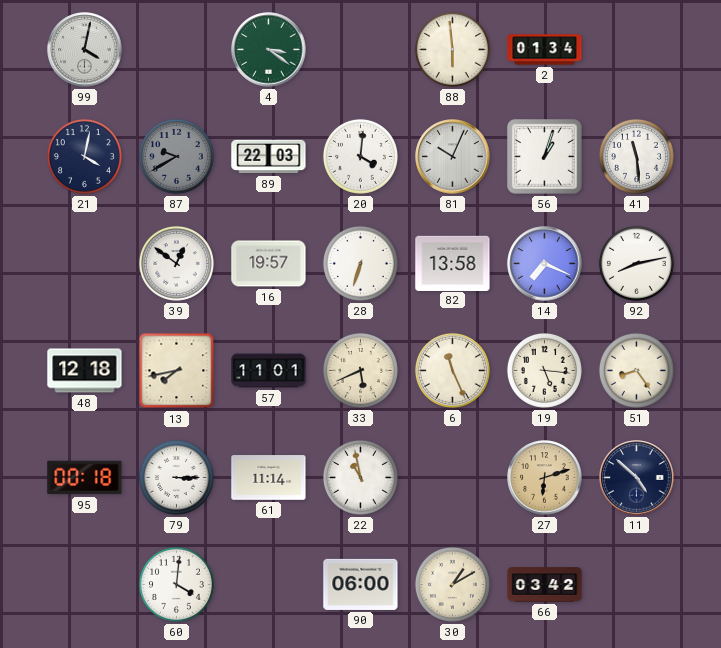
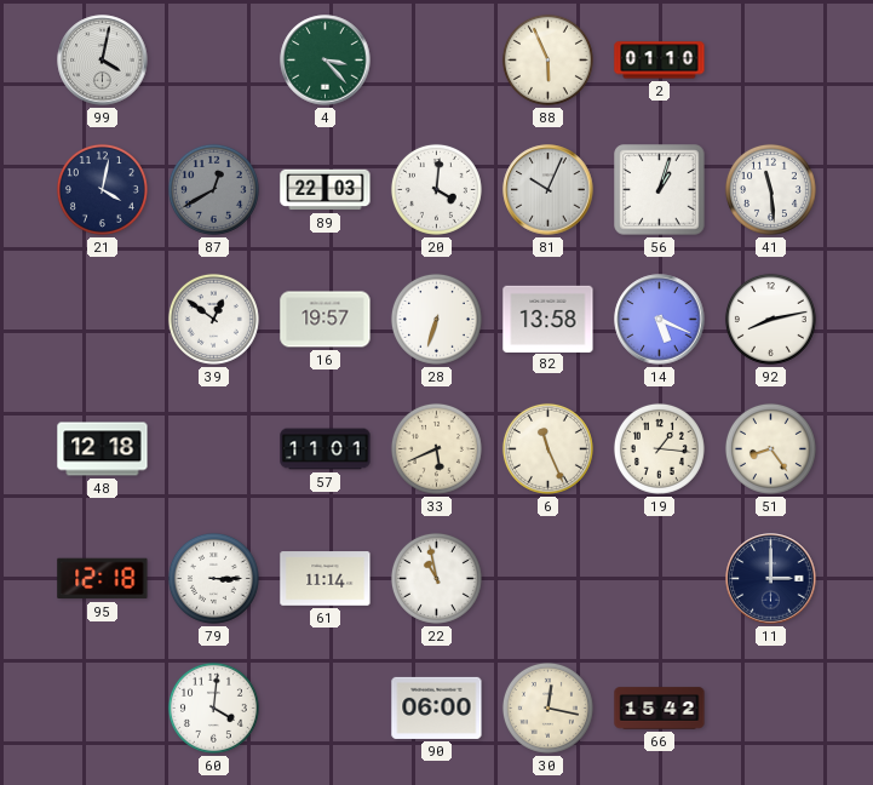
4: 3:21 -> 3:23
88: 5:59 -> 5:56
2: 01:34 -> 01:10
87: 9:40 -> 12:40
14: 7:19 -> 5:19
13: 7:43 -> none
19: 5:16 -> 1:16
95: 00:18 -> 12:18
27: 6:12 -> none
11: 4:52 -> 3:00
30: 1:10 -> 12:17
66: 03:42 -> 15:42
